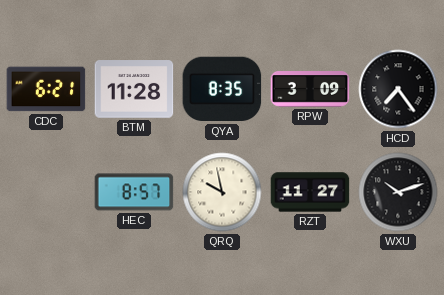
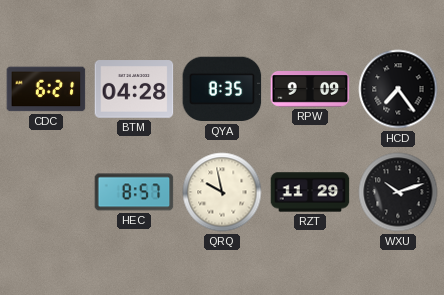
BTM: 11:28 -> 04:28
RPW: 3:09 -> 9:09
RZT: 11:27 -> 11:29
